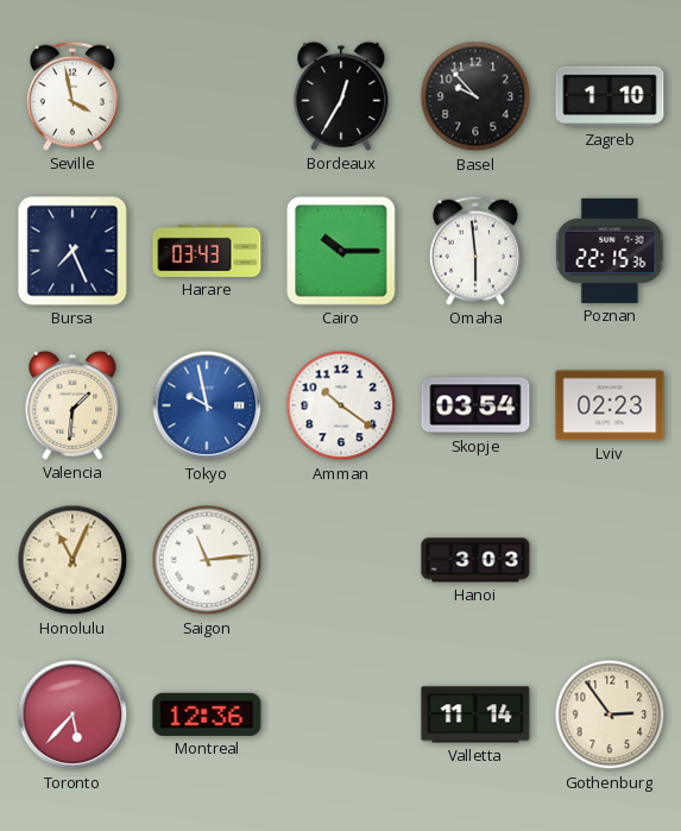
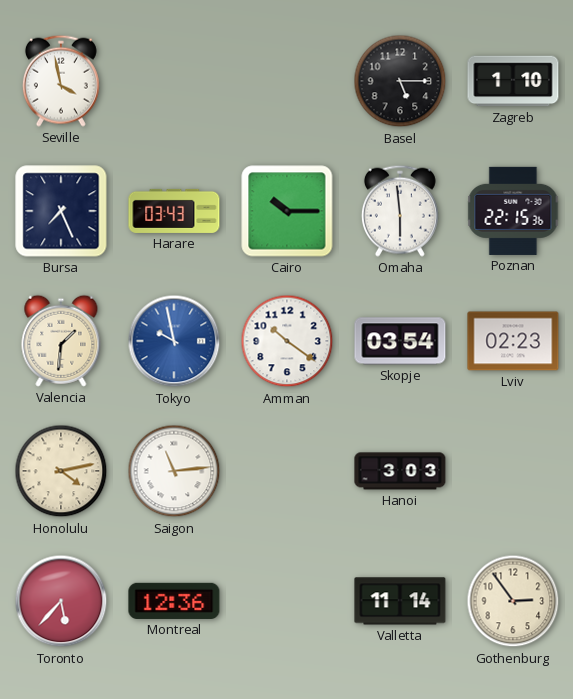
Bordeaux: 12:35 -> none
Basel: 9:53 -> 5:15
Honolulu: 11:04 -> 4:13
